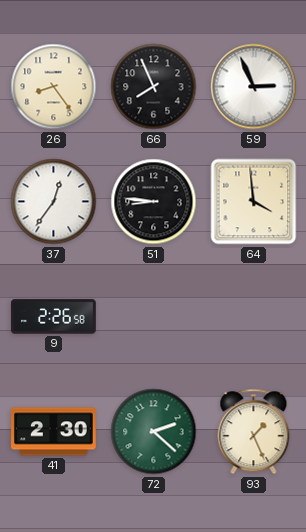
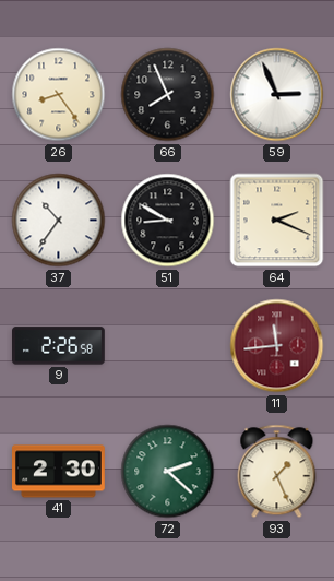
37: 12:36 -> 10:36
51: 8:46 -> 8:50
64: 3:59 -> 2:19
11: none -> 11:44
